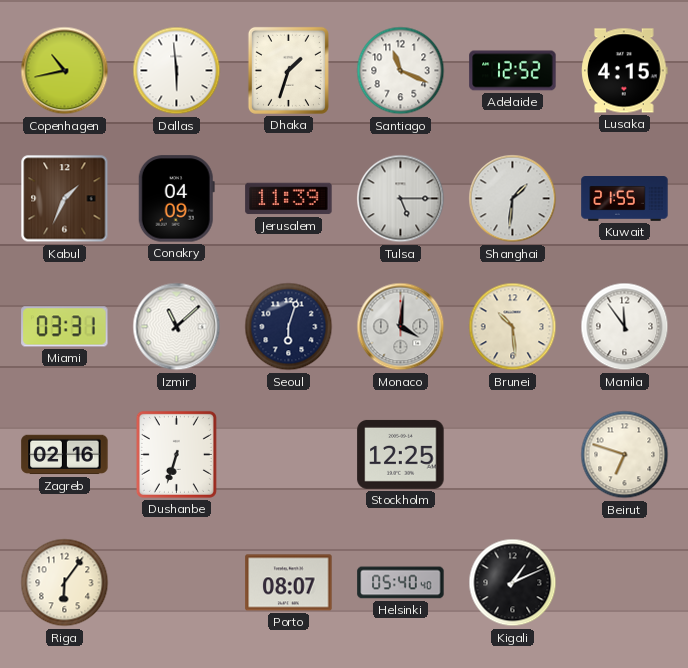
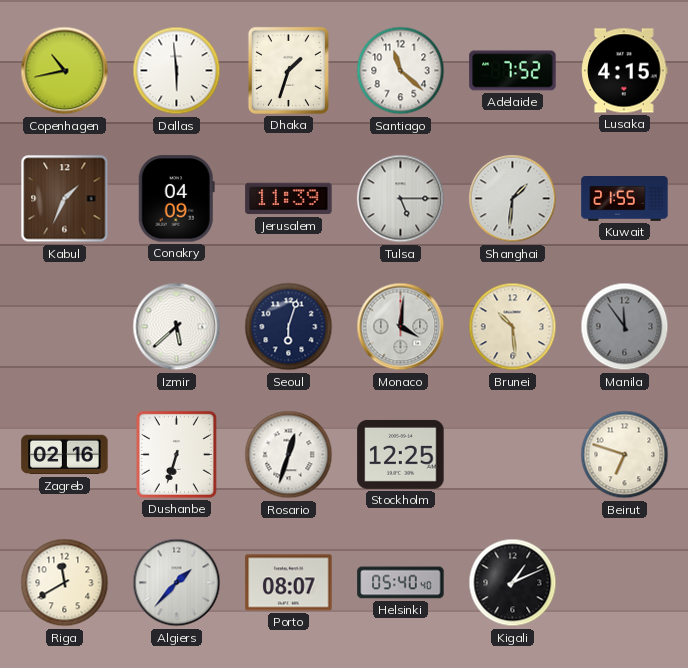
Santiago: 11:19 -> 11:22
Adelaide: 12:52 -> 7:52
Miami: 03:31 -> none
Izmir: 11:08 -> 5:38
Manila dial: white -> grey
Rosario: none -> 12:33
Riga: 6:06 -> 11:40
Algiers: none -> 1:37
